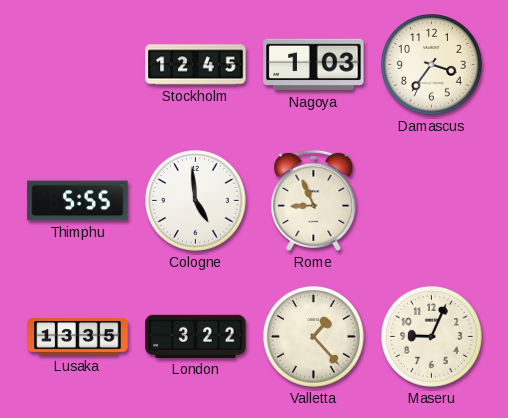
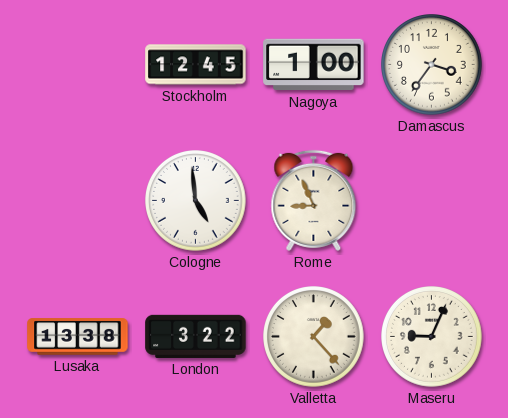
Nagoya: 1:03 -> 1:00
Thimphu: 5:55 -> none
Lusaka: 13:35 -> 13:38
